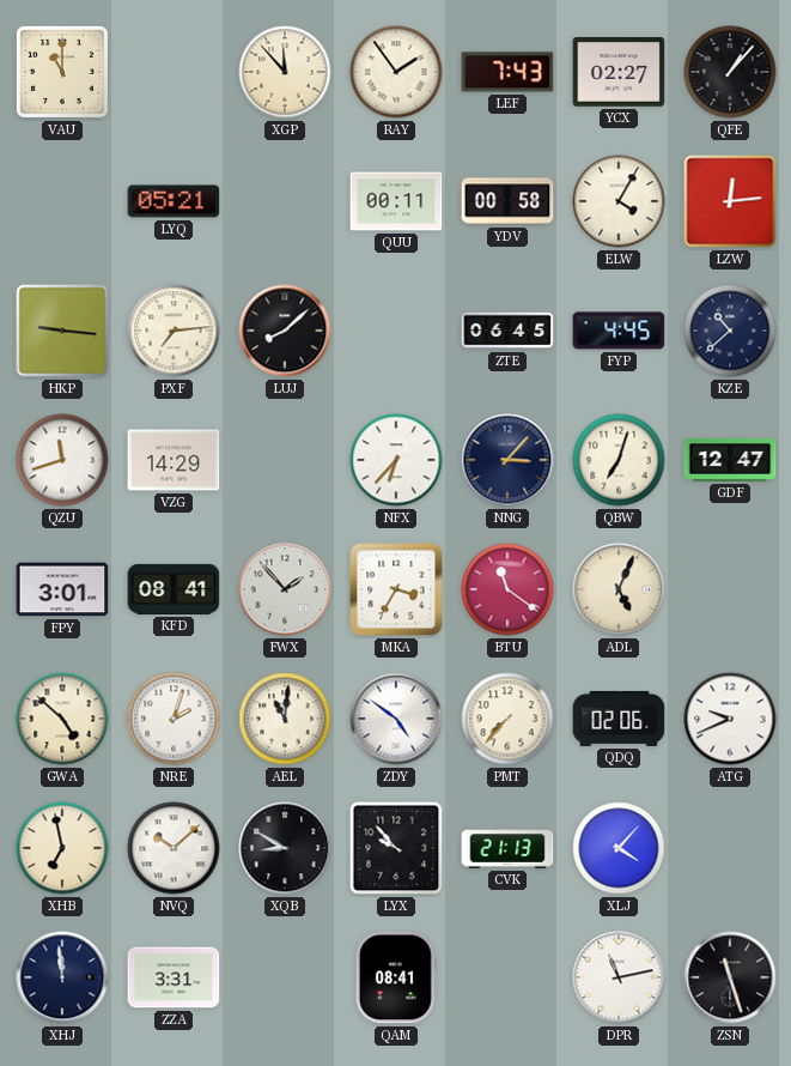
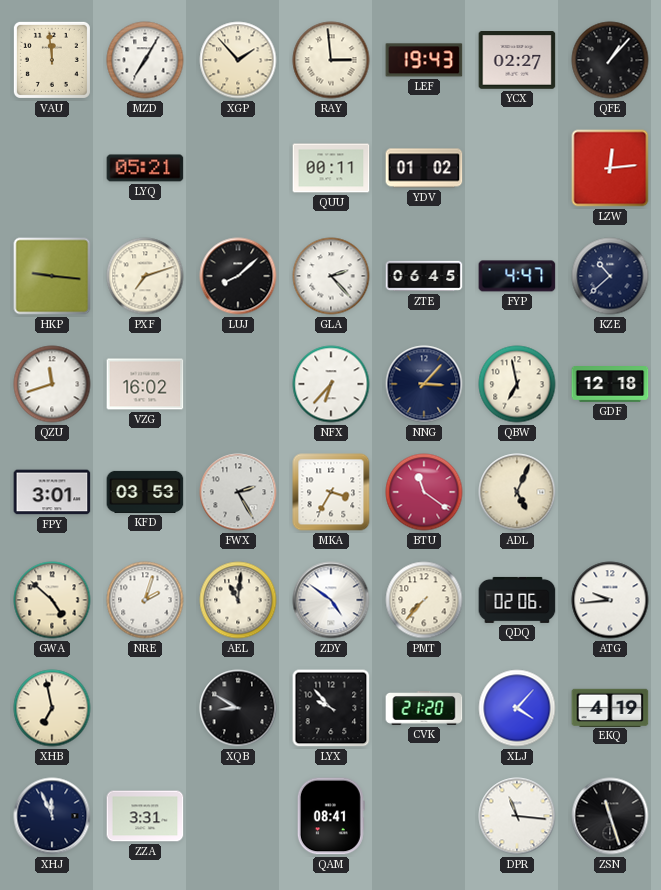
VAU: 11:00 -> 11:59
MZD: none -> 7:05
XGP: 11:53 -> 1:53
RAY: 1:54 -> 2:59
LEF: 7:43 -> 19:43
YDV: 00:58 -> 01:02
ELW: 4:05 -> none
PXF: 7:14 -> 7:12
GLA: none -> 2:23
FYP: 4:45 -> 4:47
VZG: 14:29 -> 16:02
QBW: 7:03 -> 6:58
GDF: 12:47 -> 12:18
KFD: 08:41 -> 03:53
FWX: 1:53 -> 2:25
ATG: 9:41 -> 9:44
NVQ: 10:08 -> none
CVK: 21:13 -> 21:20
EKQ: none -> 4:19
XHJ: 11:59 -> 11:56
DPR: 11:13 -> 11:16
